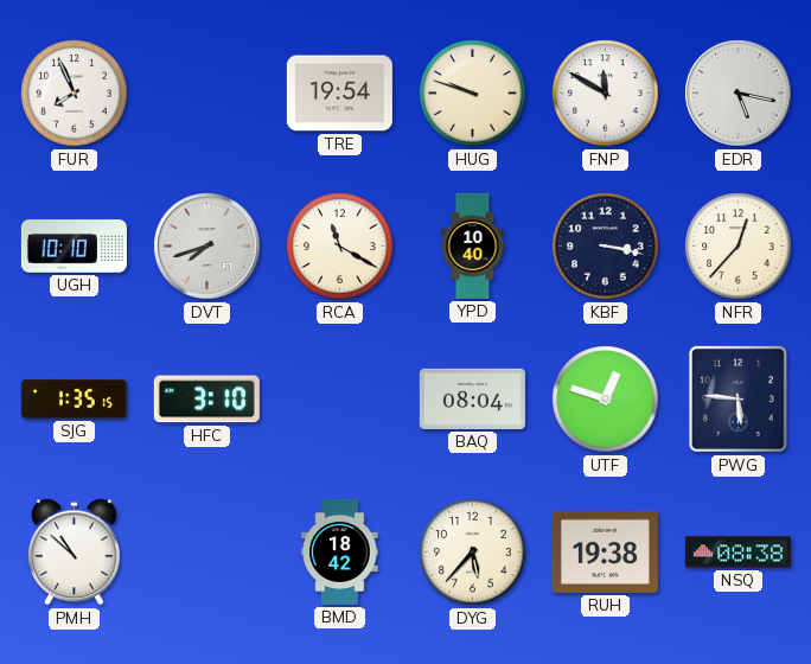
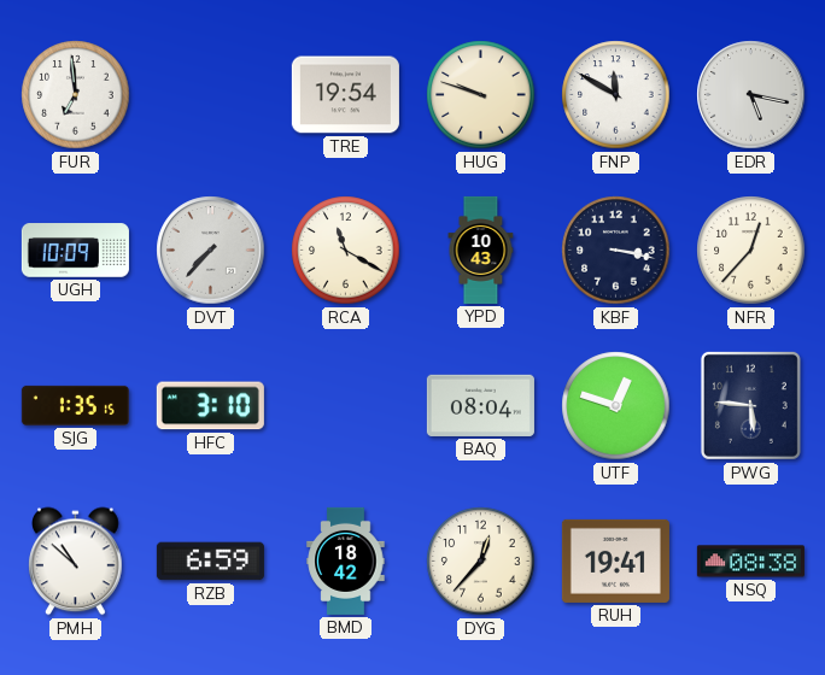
FUR: 7:56 -> 6:59
UGH: 10:10 -> 10:09
DVT: 7:42 -> 7:37
YPD: 10:40 -> 10:43
RZB: none -> 6:59
DYG: 5:37 -> 12:37
RUH: 19:38 -> 19:41
